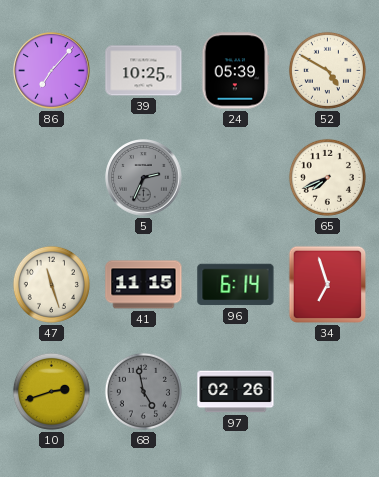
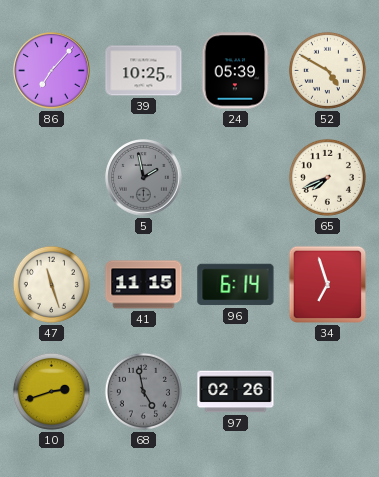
5: 2:34 -> 1:58
